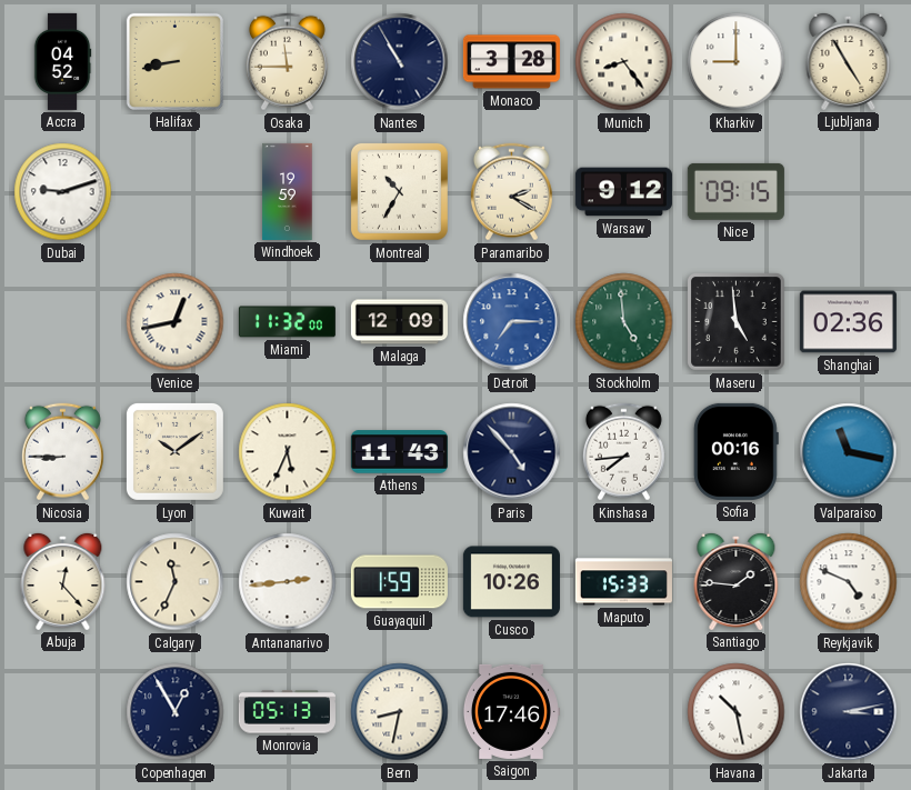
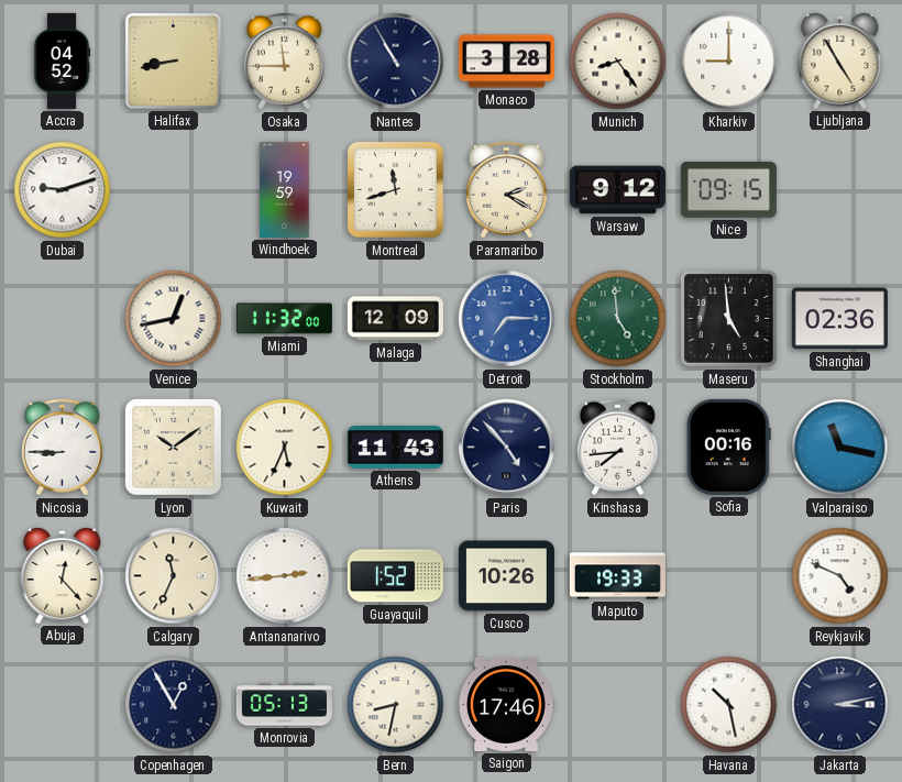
Montreal: 10:35 -> 11:42
Guayaquil: 1:59 -> 1:52
Maputo: 15:33 -> 19:33
Santiago: 1:46 -> none
